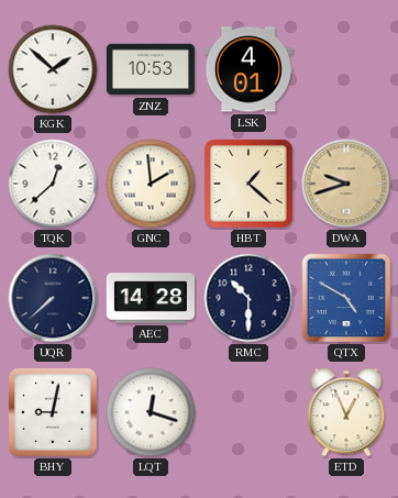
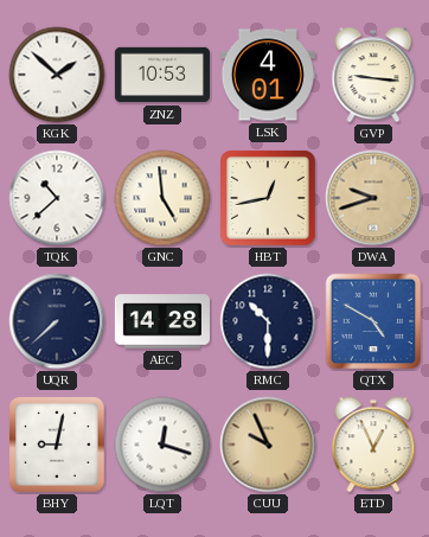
GVP: none -> 9:16
TQK: 12:38 -> 10:38
GNC: 1:59 -> 4:59
HBT: 1:22 -> 12:43
CUU: none -> 9:56
